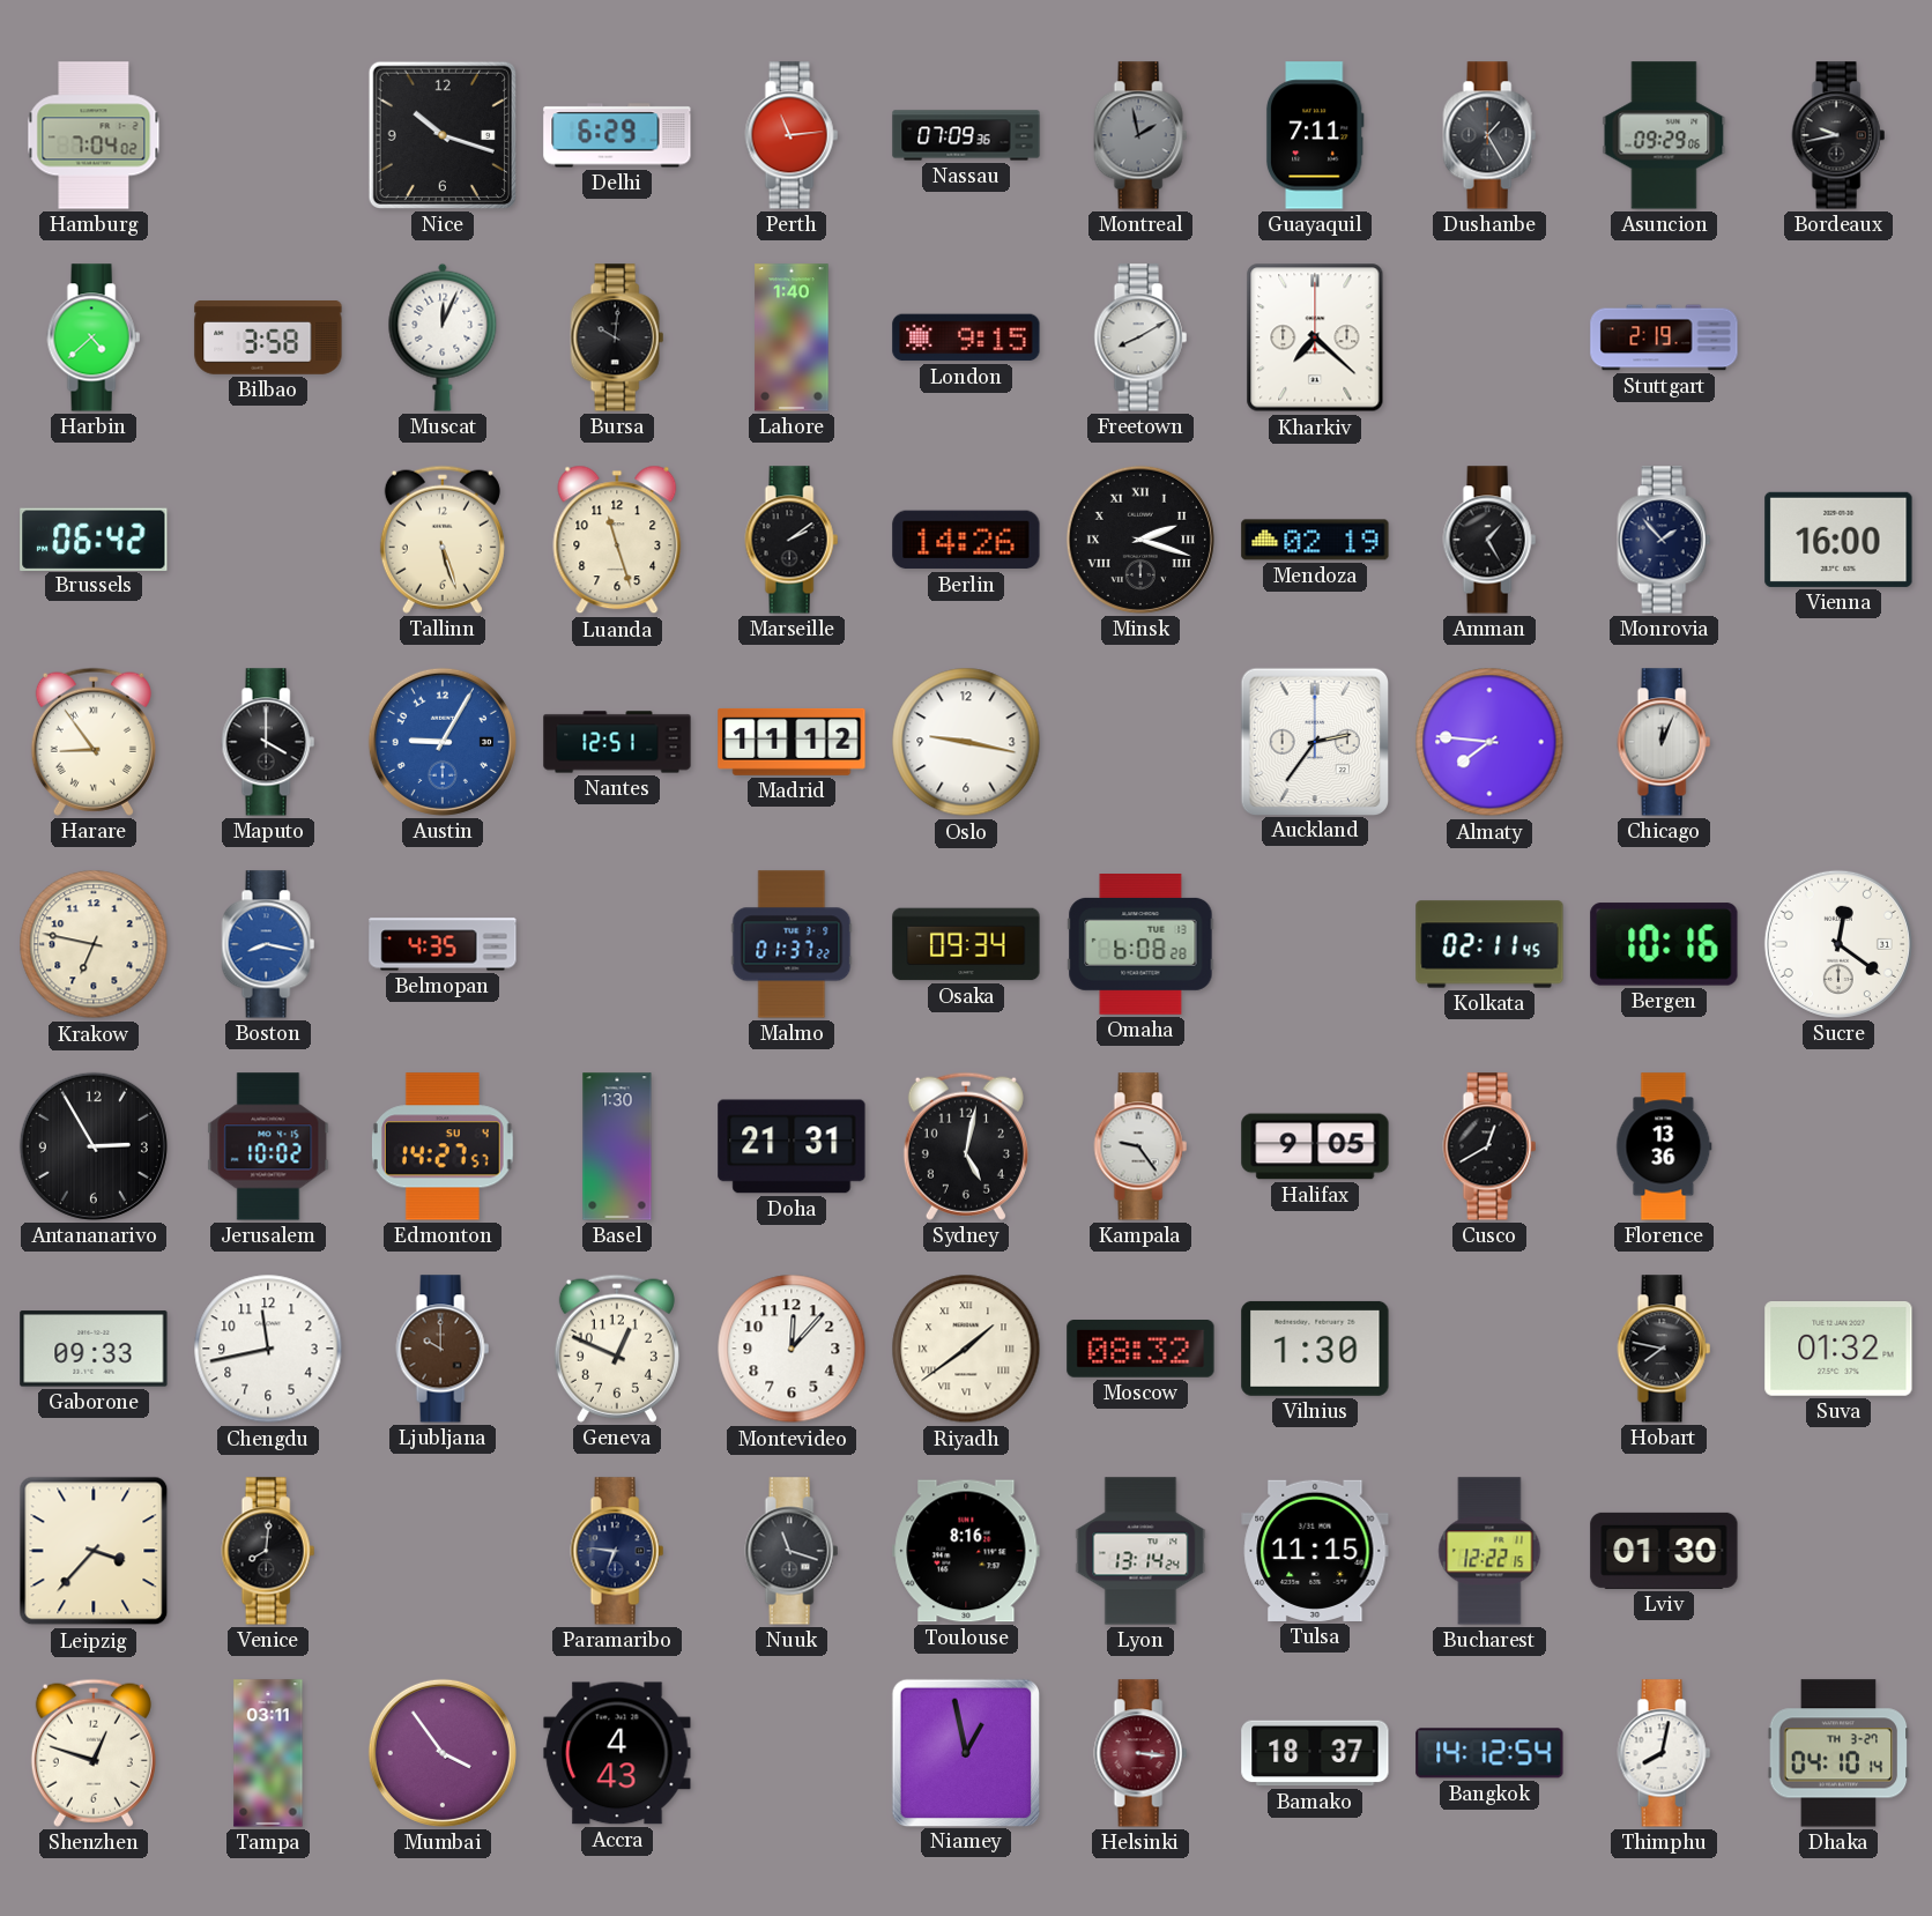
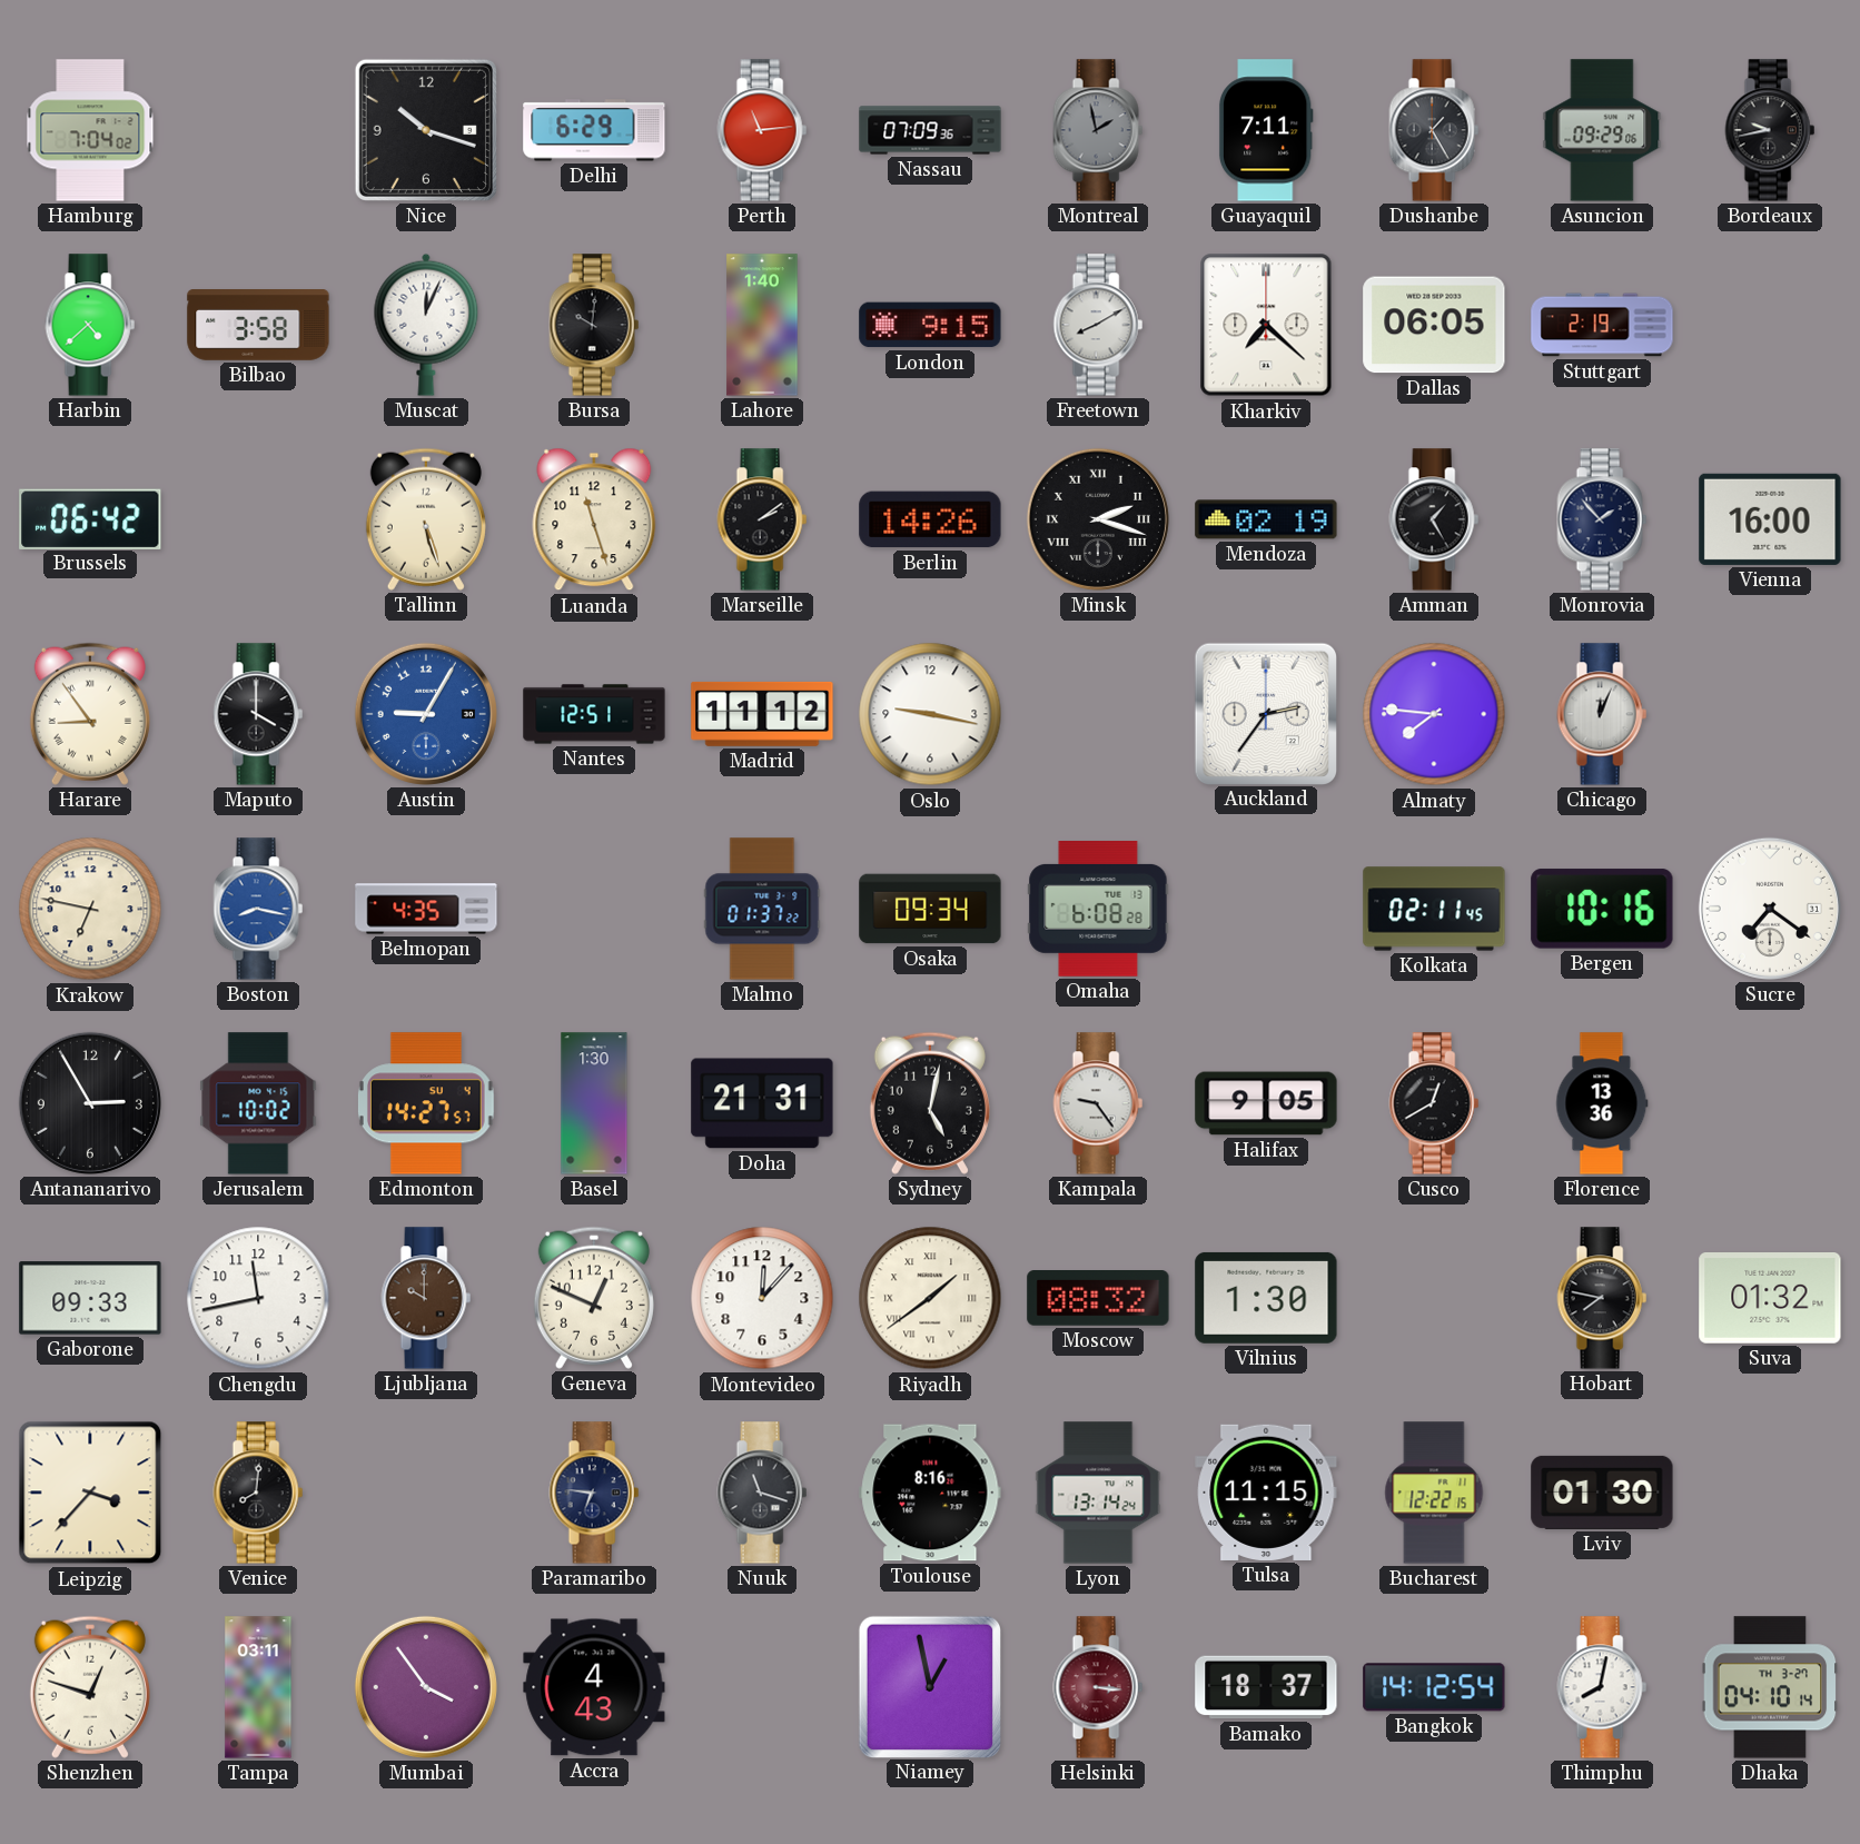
Dallas: none -> 06:05
Sucre: 12:21 -> 7:21
